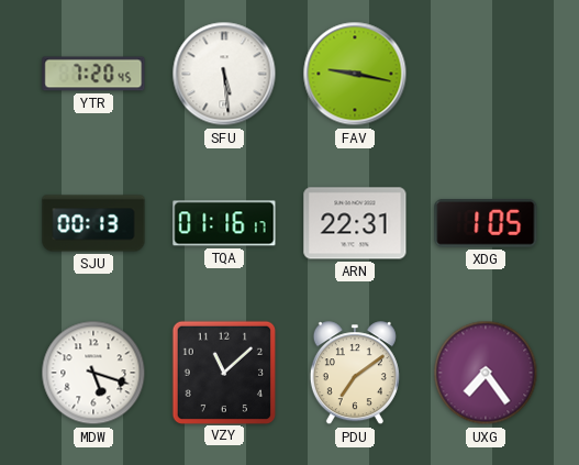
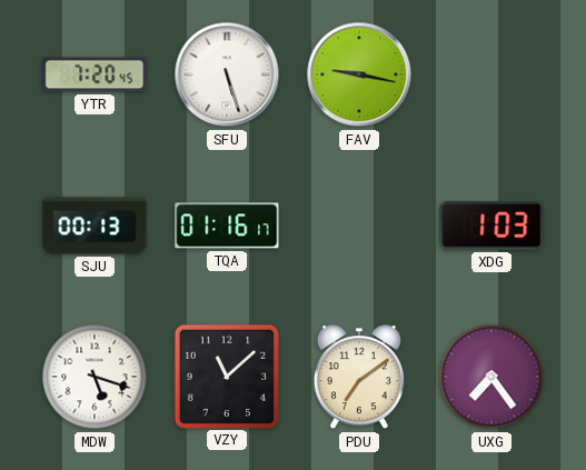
SFU: 5:29 -> 5:27
ARN: 22:31 -> none
XDG: 1:05 -> 1:03
